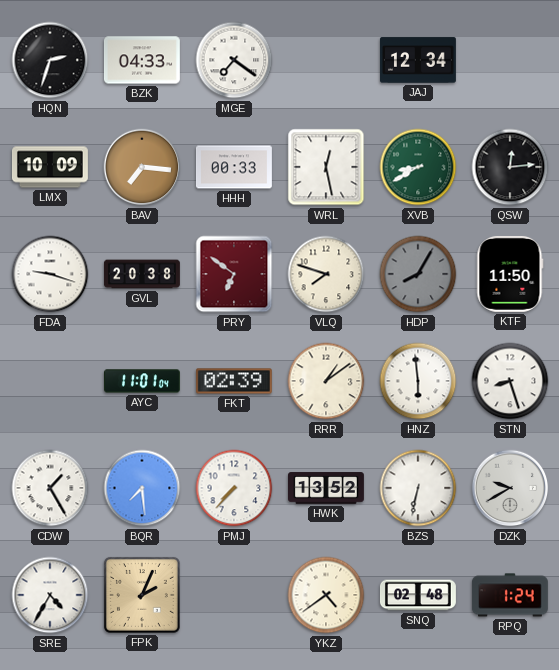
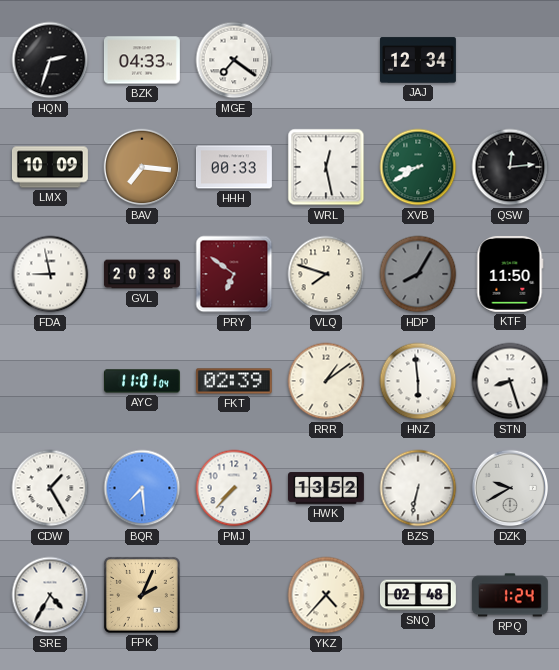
FDA: 9:18 -> 8:58
YKZ: 4:39 -> 4:37
